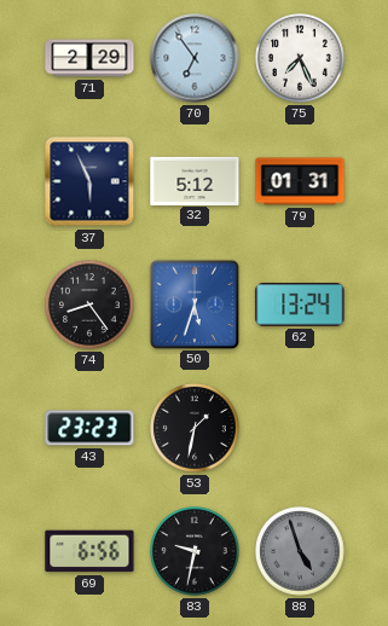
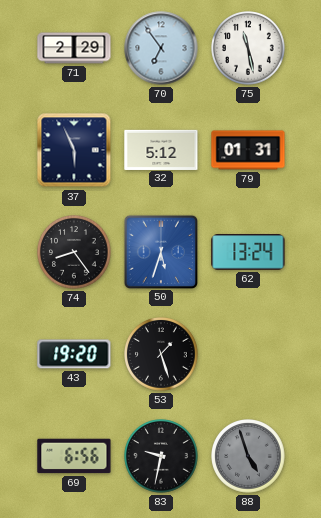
75: 7:26 -> 11:28
43: 23:23 -> 19:20
53: 1:32 -> 1:27
